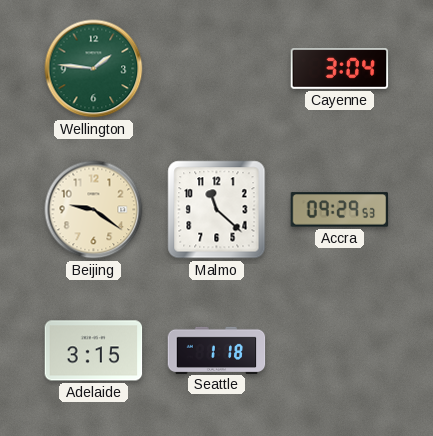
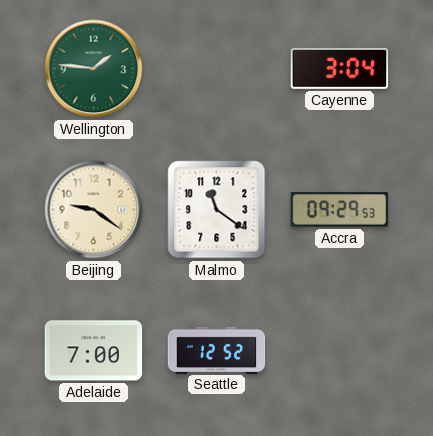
Malmo: 11:22 -> 11:21
Adelaide: 3:15 -> 7:00
Seattle: 1:18 -> 12:52
